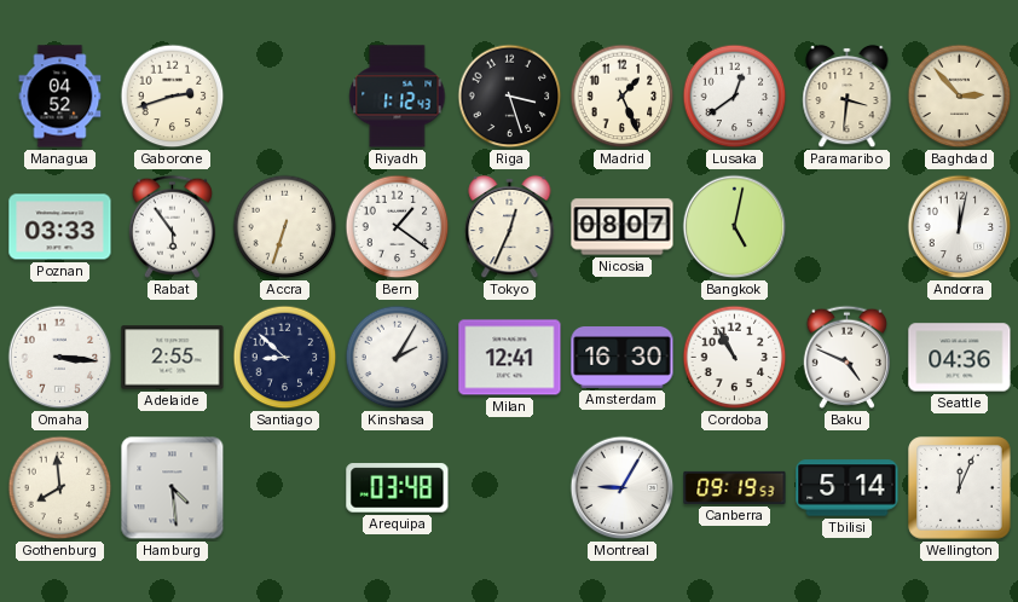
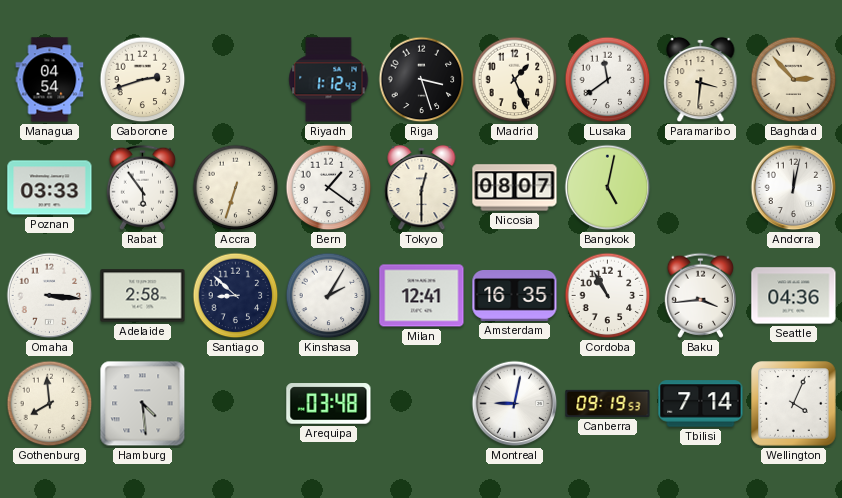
Managua: 04:52 -> 04:54
Lusaka: 12:39 -> 11:39
Tokyo: 12:34 -> 12:30
Adelaide: 2:55 -> 2:58
Amsterdam: 16:30 -> 16:35
Baku: 4:49 -> 3:44
Montreal: 9:05 -> 9:02
Tbilisi: 5:14 -> 7:14
Wellington: 12:04 -> 4:04
